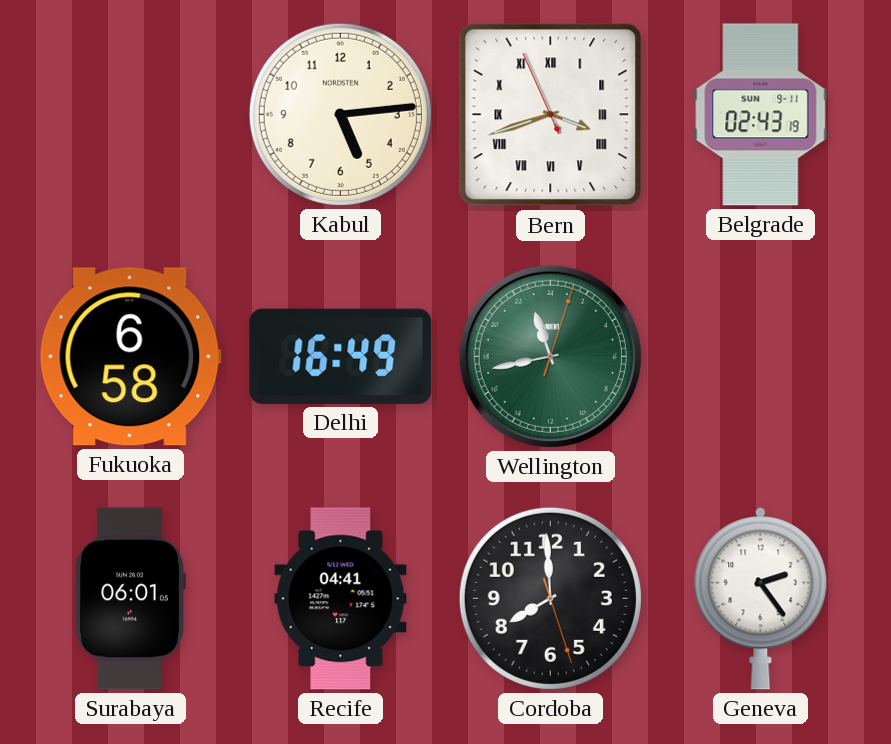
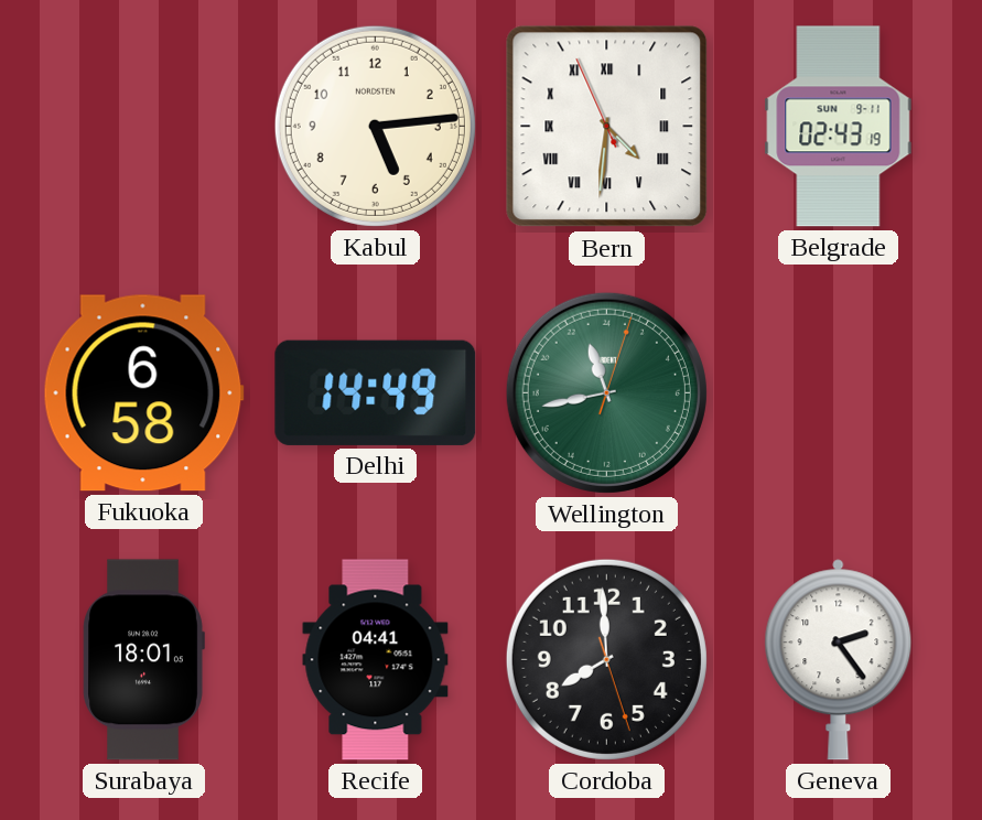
Bern: 3:41 -> 4:30
Delhi: 16:49 -> 14:49
Surabaya: 06:01 -> 18:01
